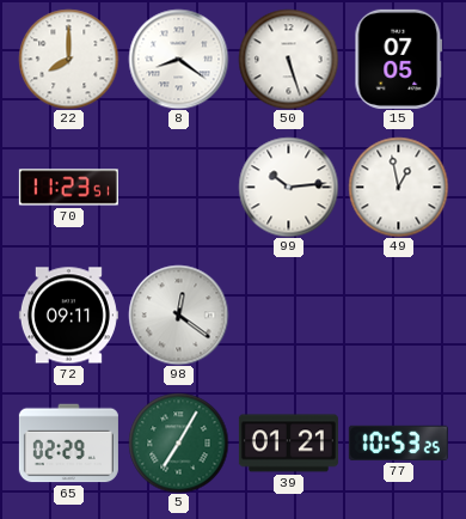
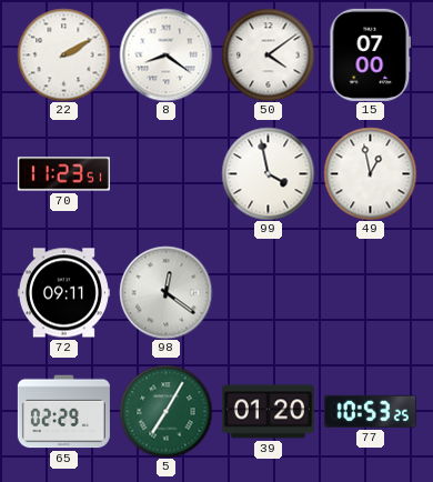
22: 8:00 -> 2:10
50: 5:27 -> 4:09
15: 07:05 -> 07:00
99: 10:14 -> 3:58
39: 01:21 -> 01:20
